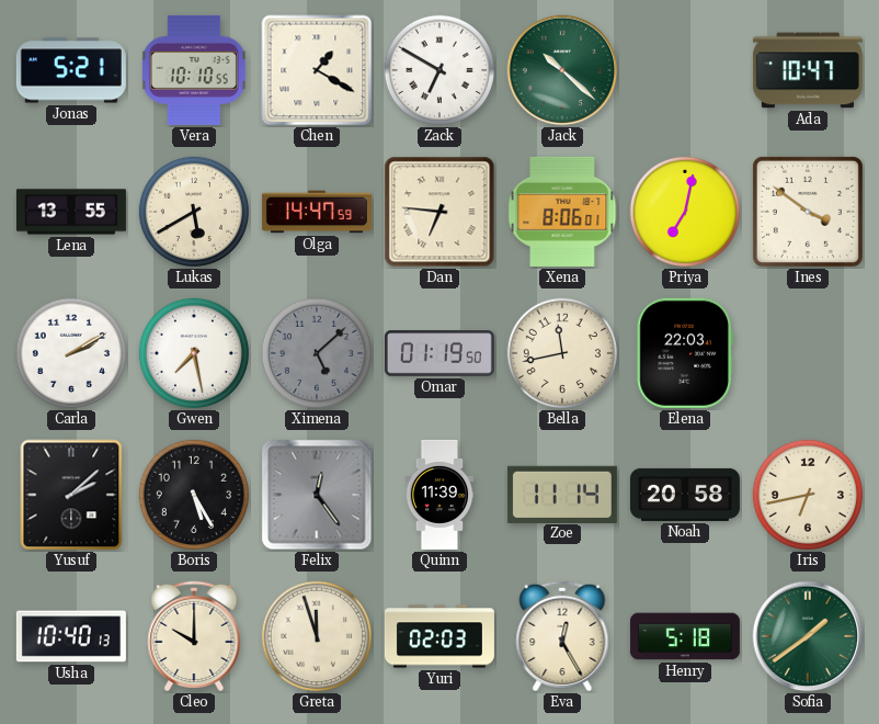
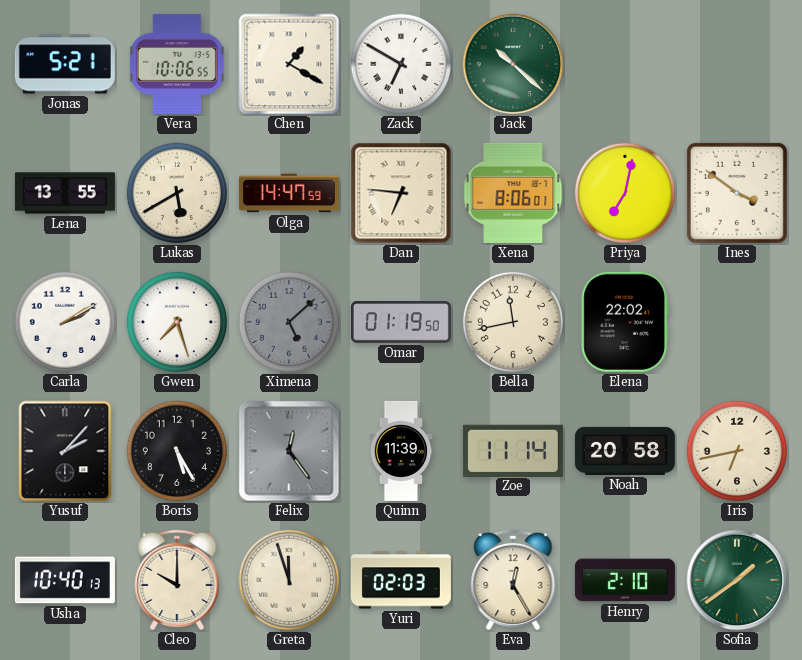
Vera: 10:10 -> 10:06
Ada: 10:47 -> none
Gwen: 7:28 -> 7:27
Elena: 22:03 -> 22:02
Yusuf: 2:08 -> 2:07
Henry: 5:18 -> 2:10
